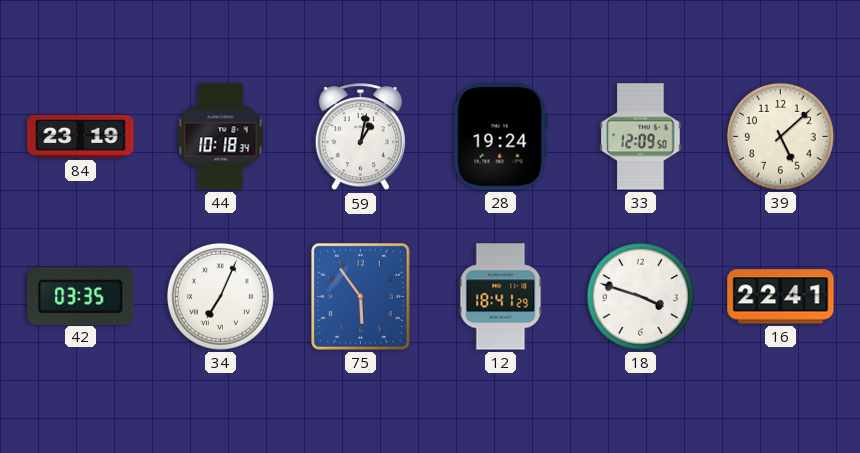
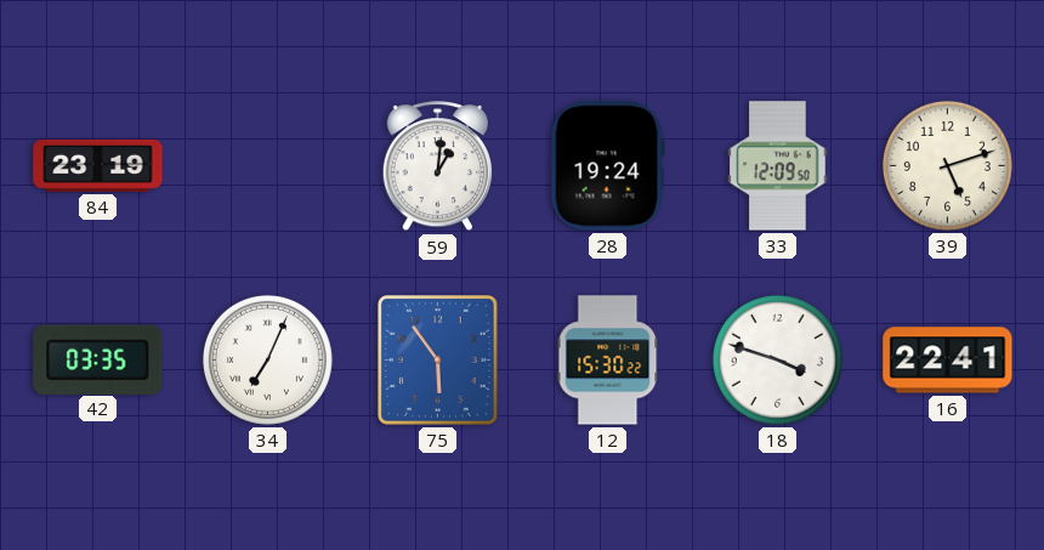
44: 10:18 -> none
59: 1:02 -> 1:01
39: 5:08 -> 5:12
12: 18:41 -> 15:30
